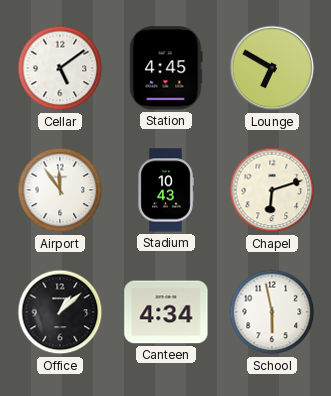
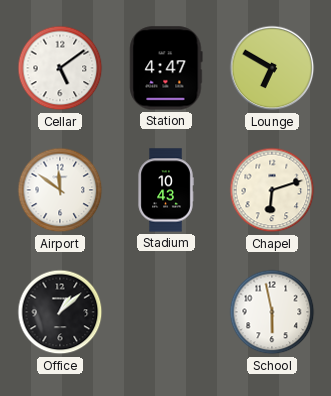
Station: 4:45 -> 4:47
Airport: 11:54 -> 11:51
Canteen: 4:34 -> none
